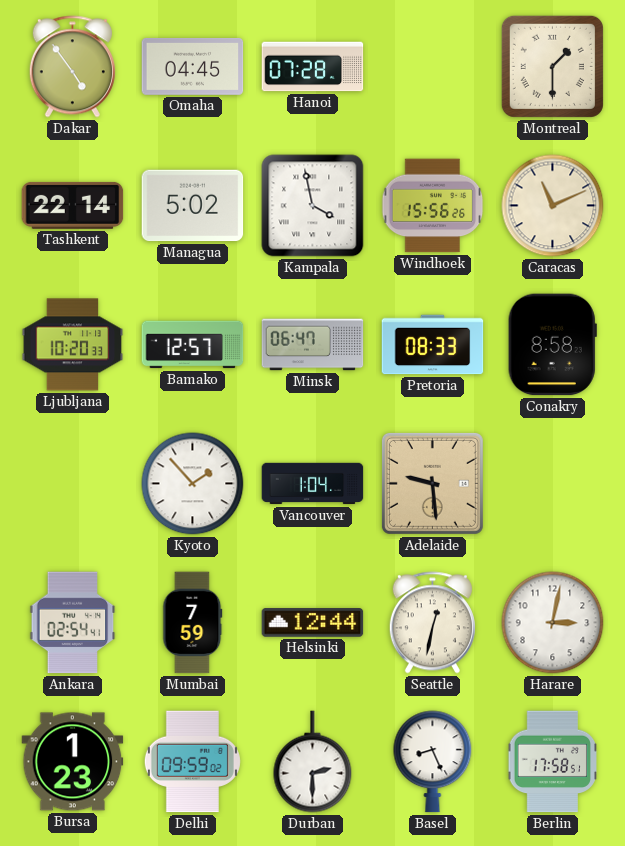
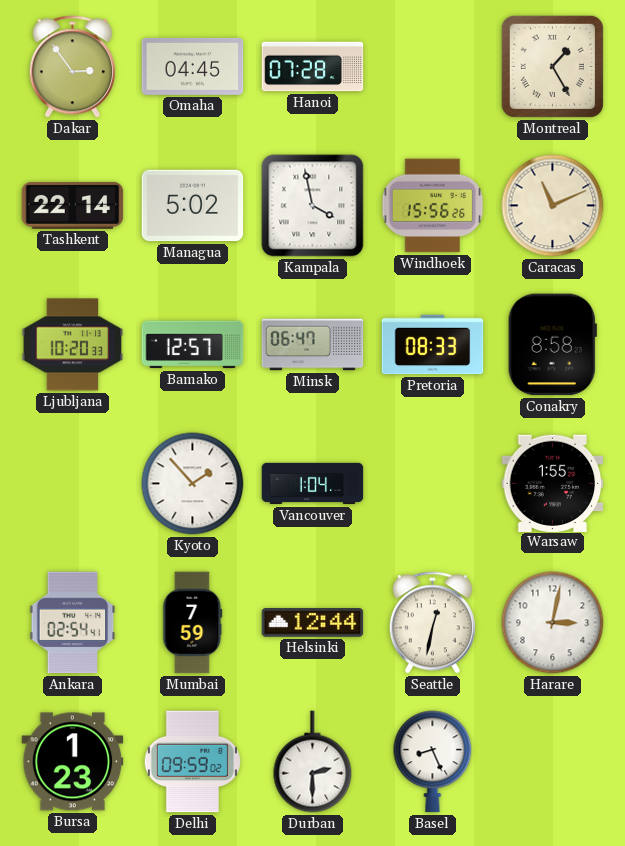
Dakar: 4:54 -> 2:54
Montreal: 1:30 -> 1:25
Adelaide: 9:29 -> none
Warsaw: none -> 1:55
Berlin: 17:58 -> none
